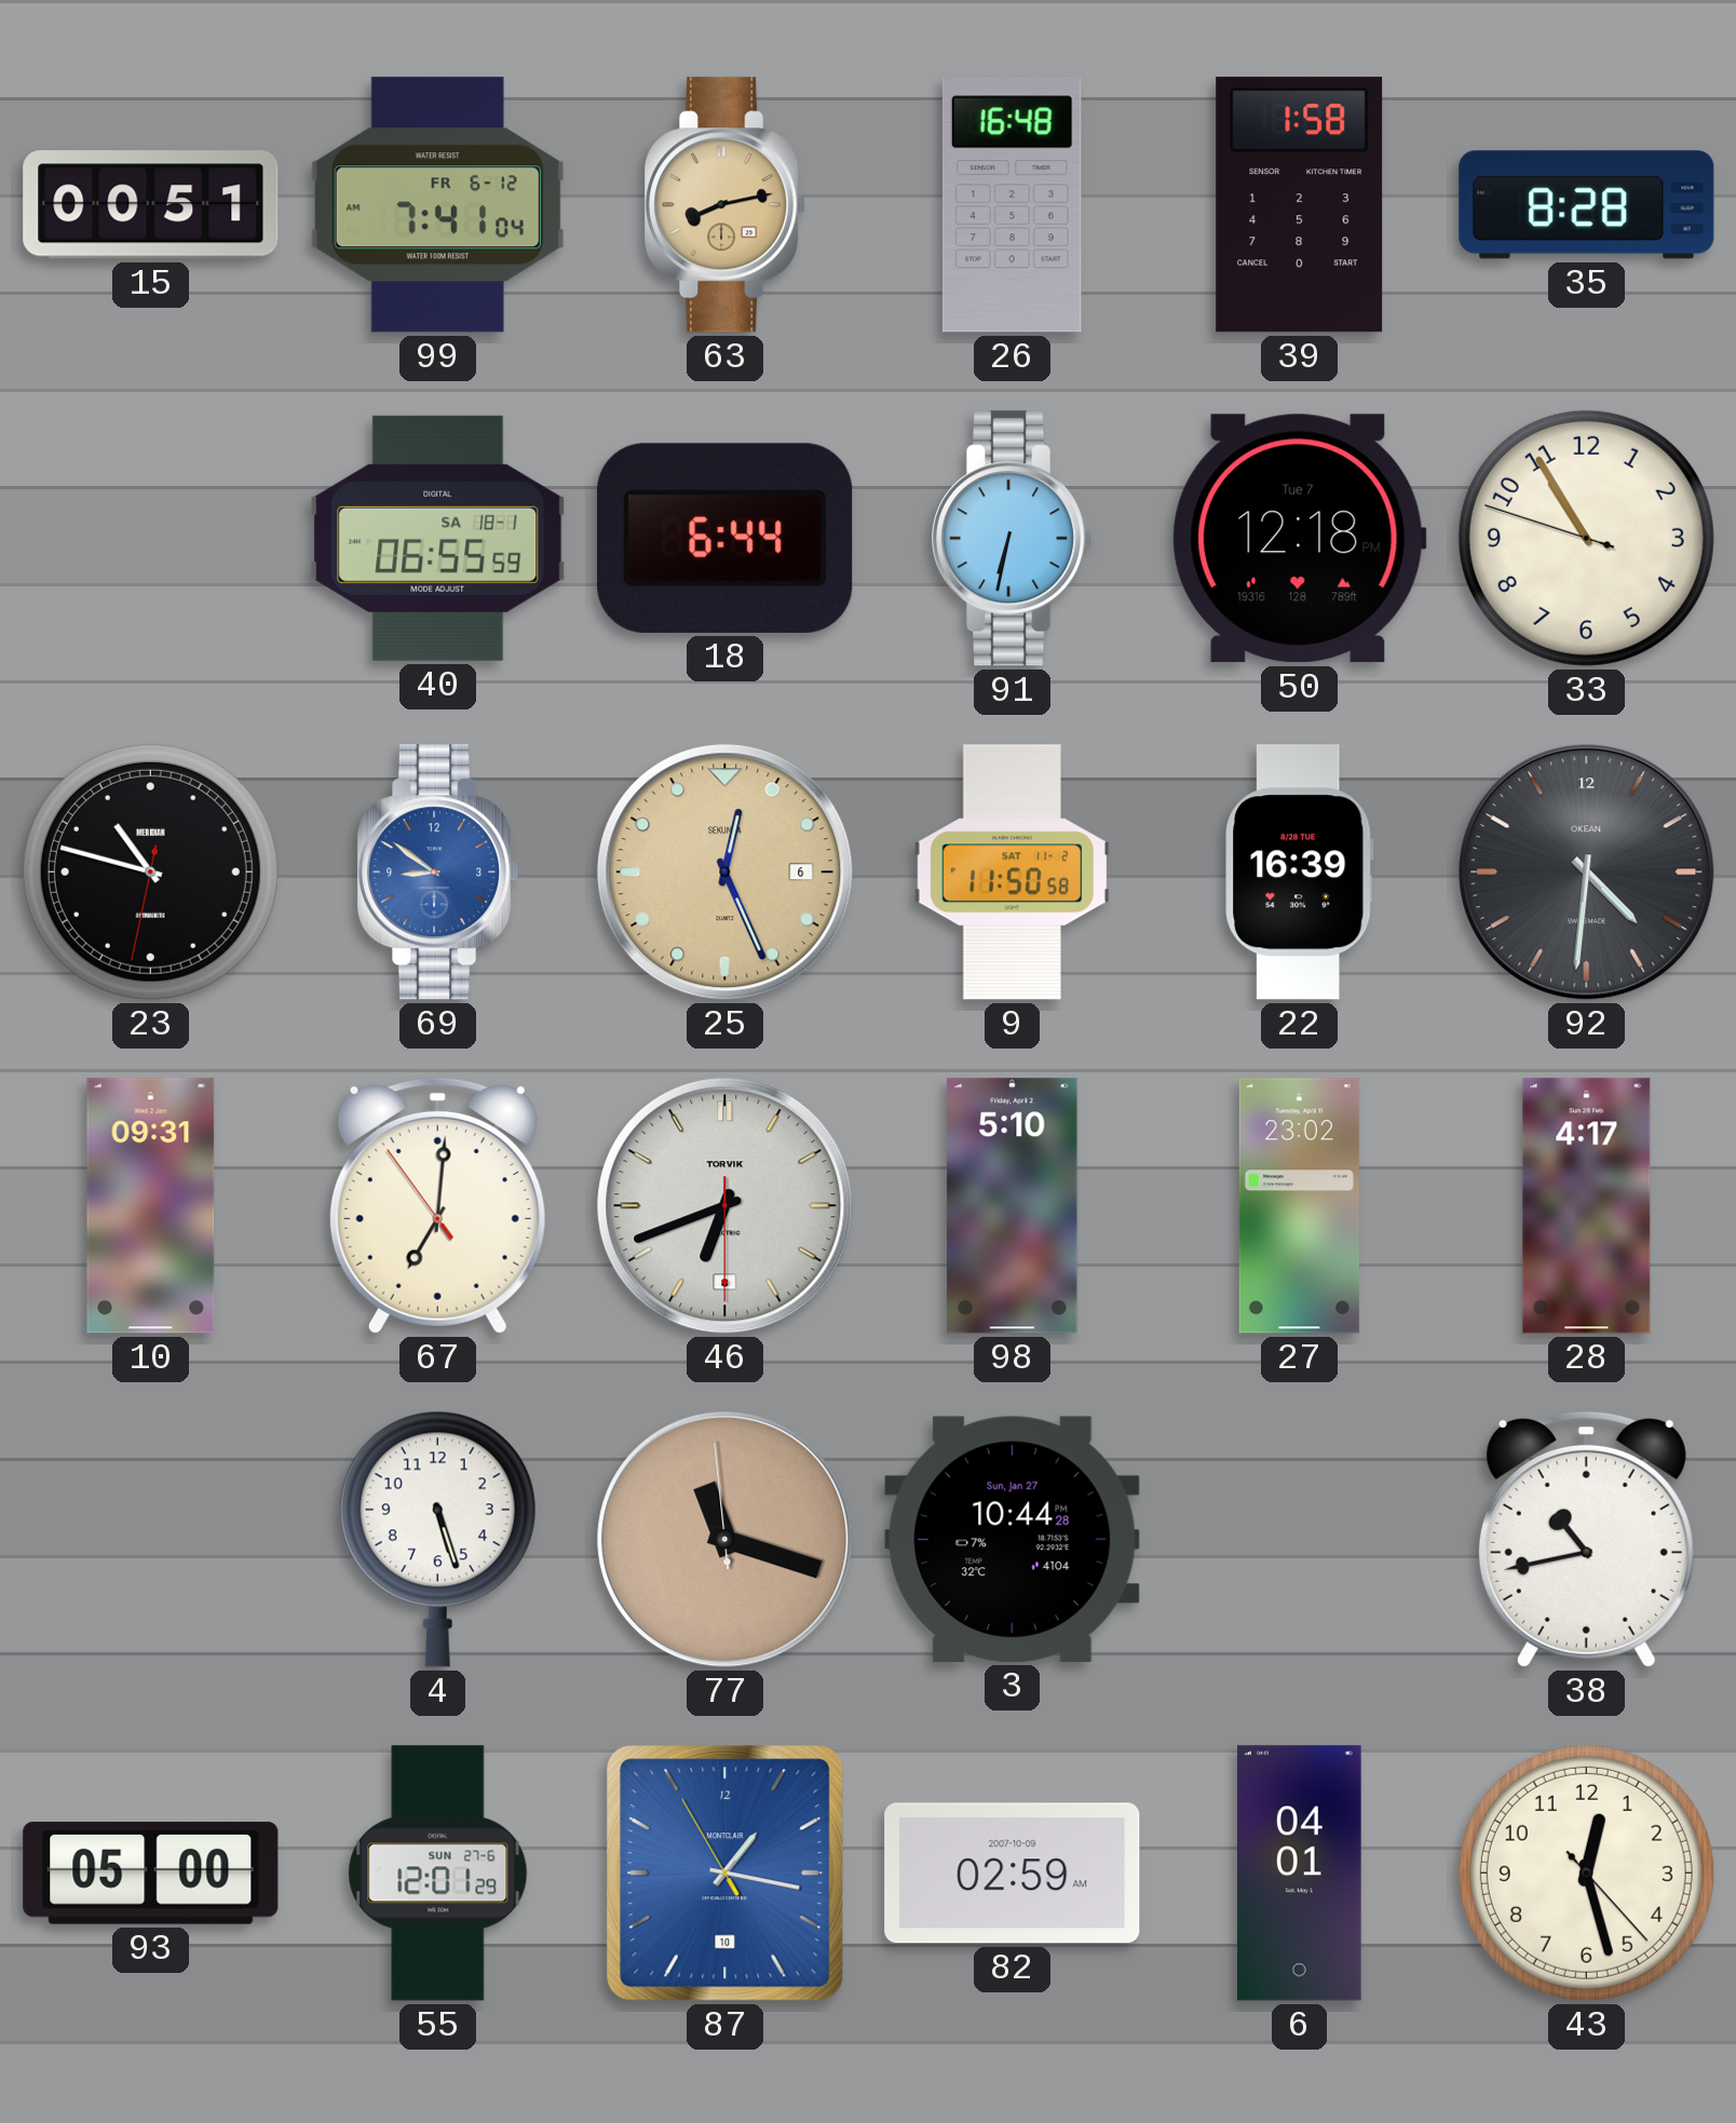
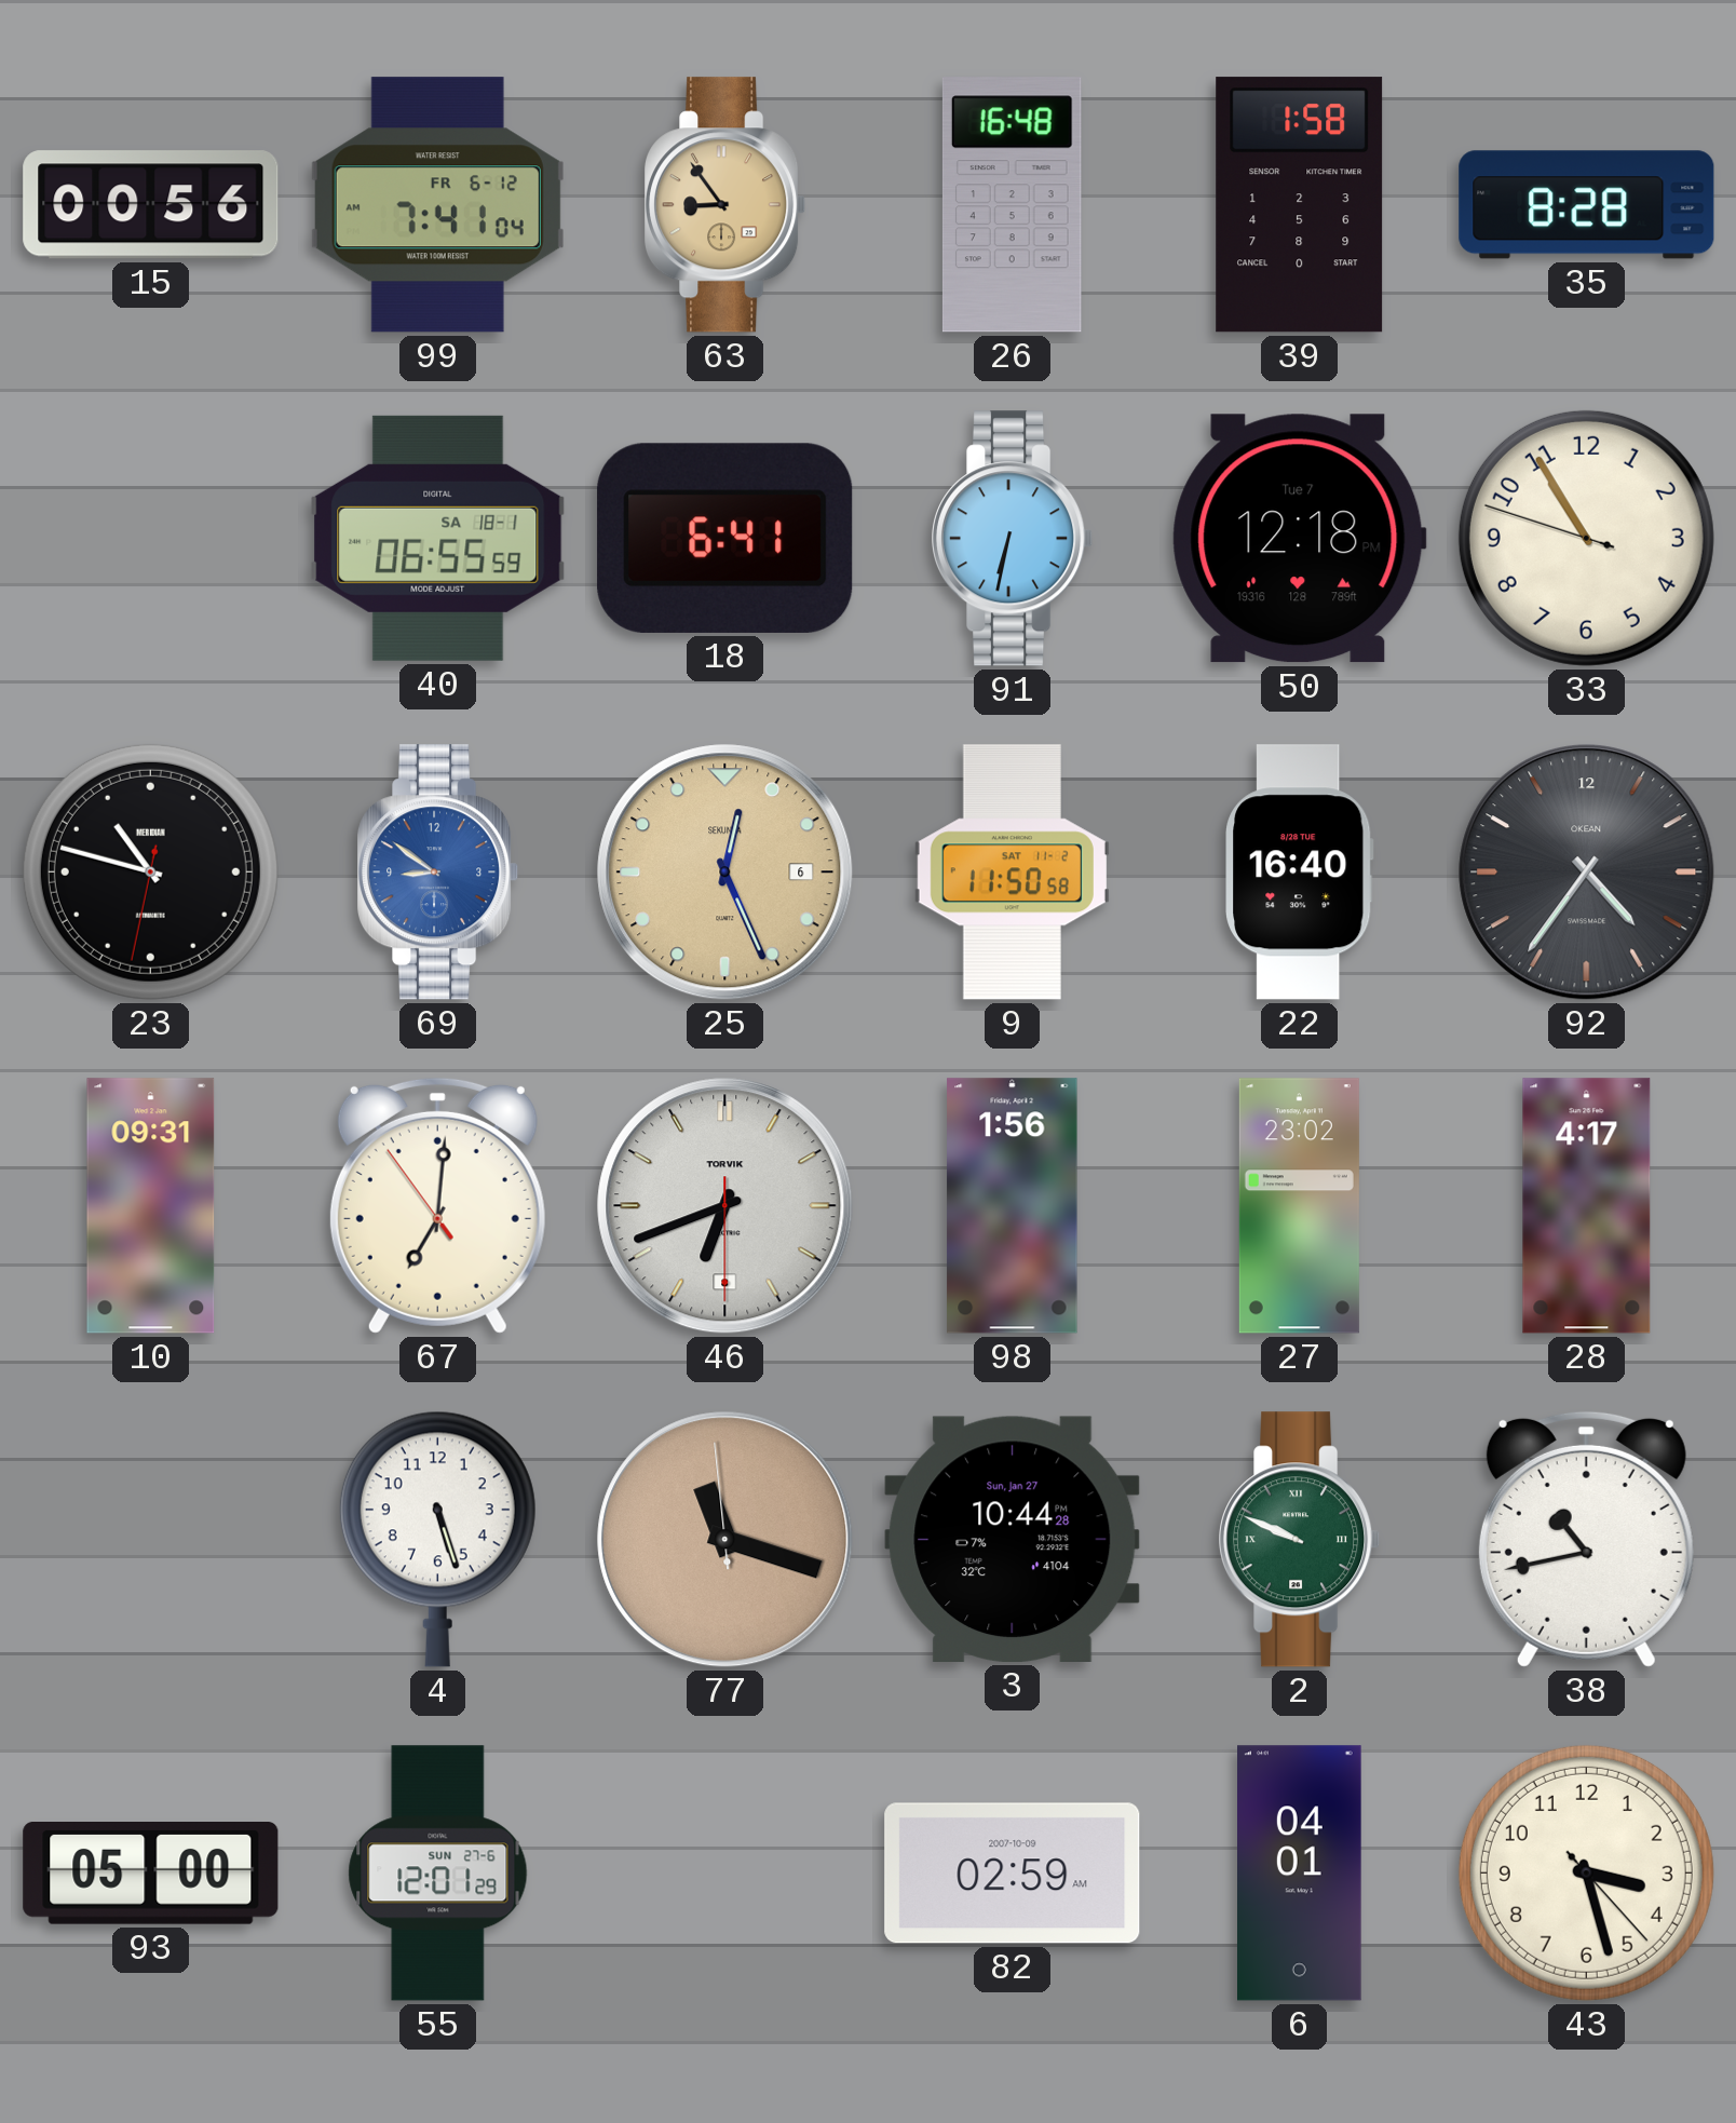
15: 00:51 -> 00:56
63: 8:13 -> 8:54
18: 6:44 -> 6:41
22: 16:39 -> 16:40
92: 4:31 -> 4:36
98: 5:10 -> 1:56
2: none -> 9:49
87: 1:16 -> none
43: 12:27 -> 3:27
